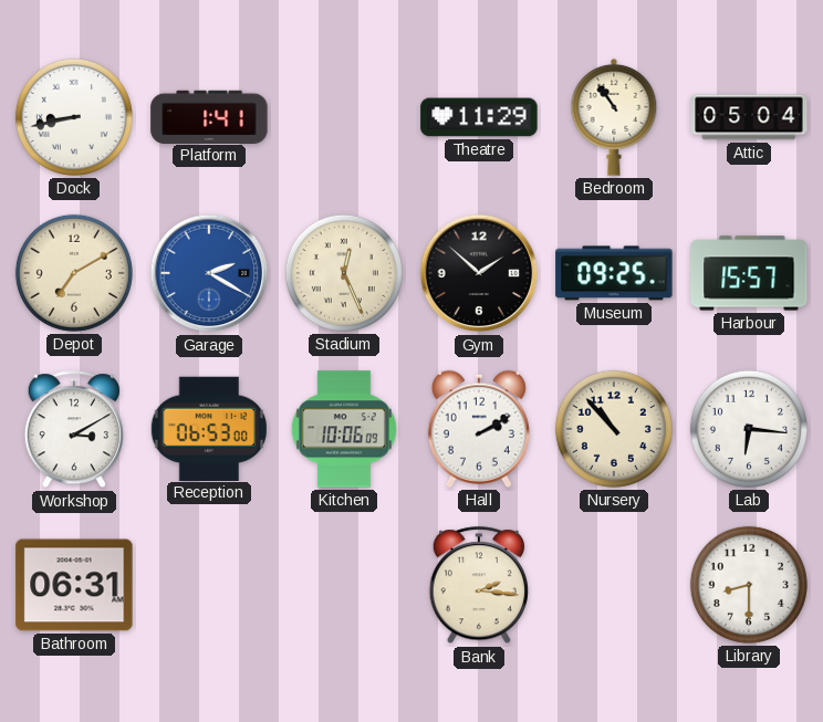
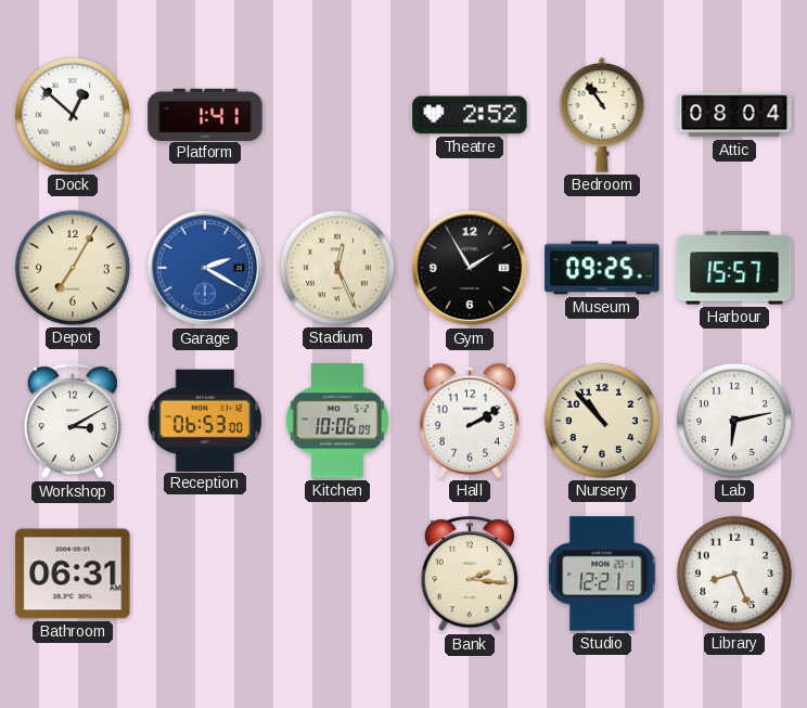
Dock: 8:43 -> 12:52
Theatre: 11:29 -> 2:52
Attic: 05:04 -> 08:04
Depot: 7:10 -> 7:05
Gym: 1:52 -> 1:55
Lab: 6:16 -> 6:13
Studio: none -> 12:21
Library: 8:30 -> 8:26
